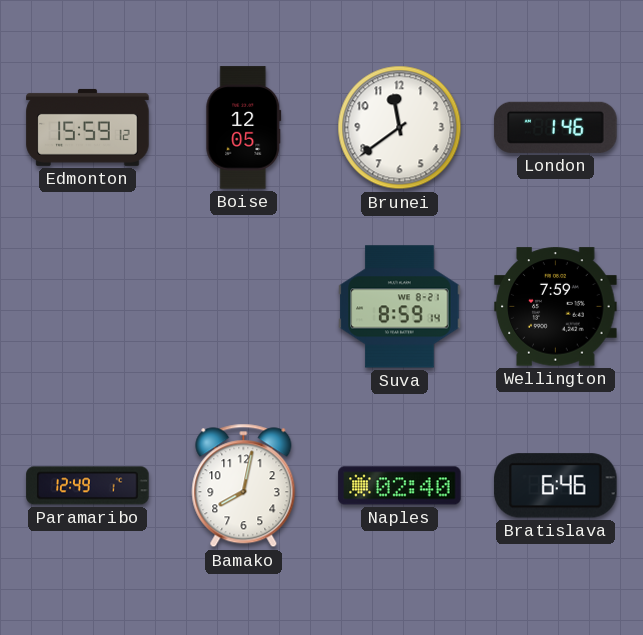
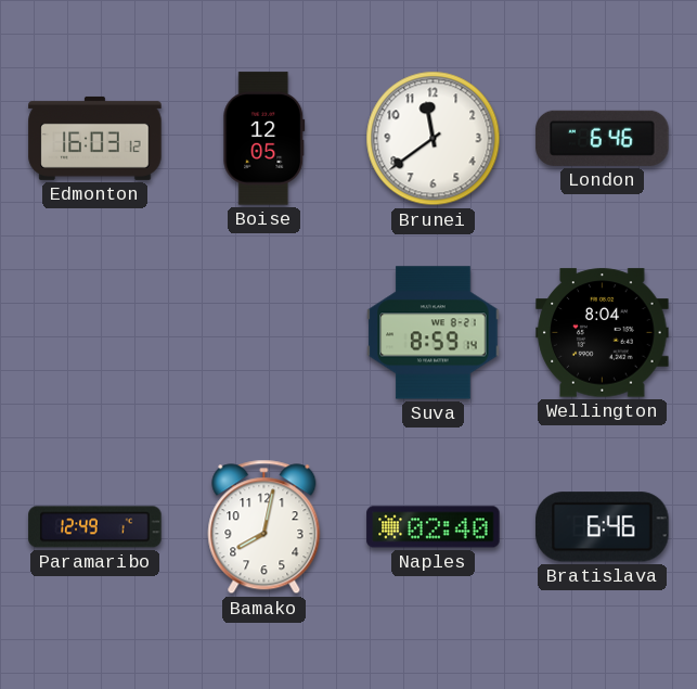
Edmonton: 15:59 -> 16:03
London: 1:46 -> 6:46
Wellington: 7:59 -> 8:04
